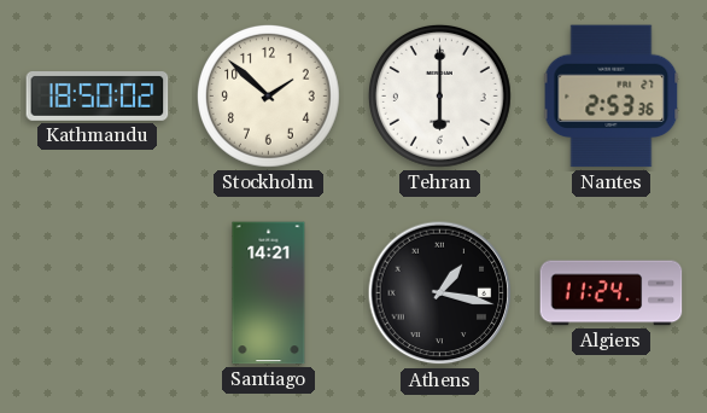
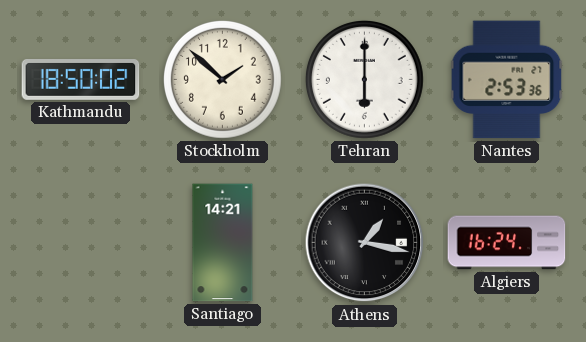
Algiers: 11:24 -> 16:24
